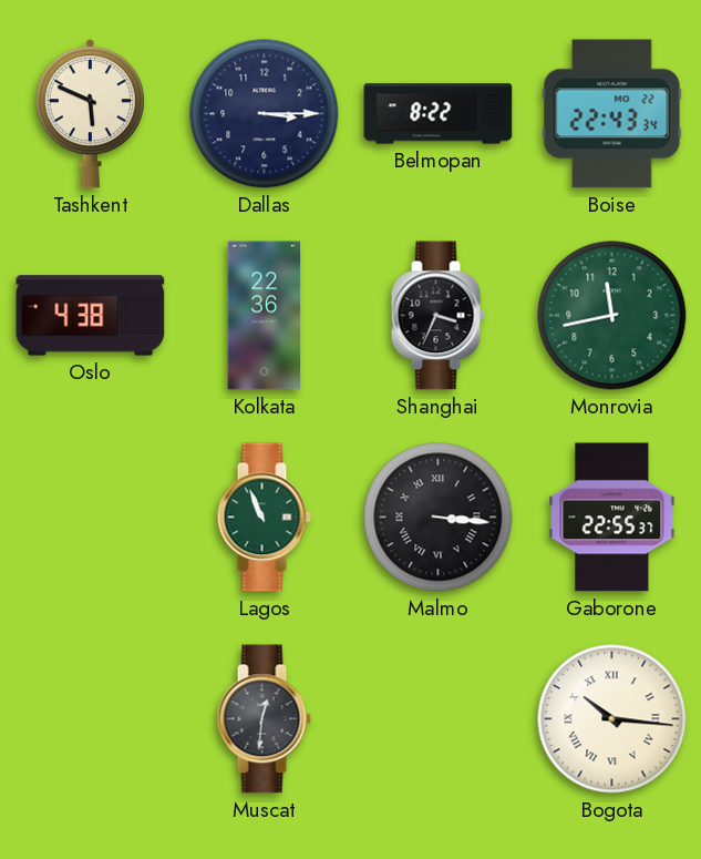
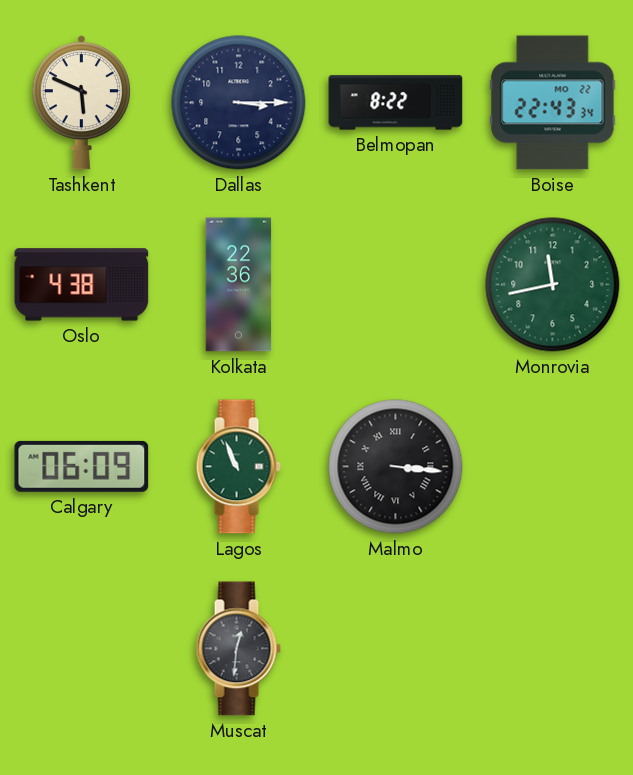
Shanghai: 3:34 -> none
Calgary: none -> 06:09
Gaborone: 22:55 -> none
Bogota: 10:16 -> none
